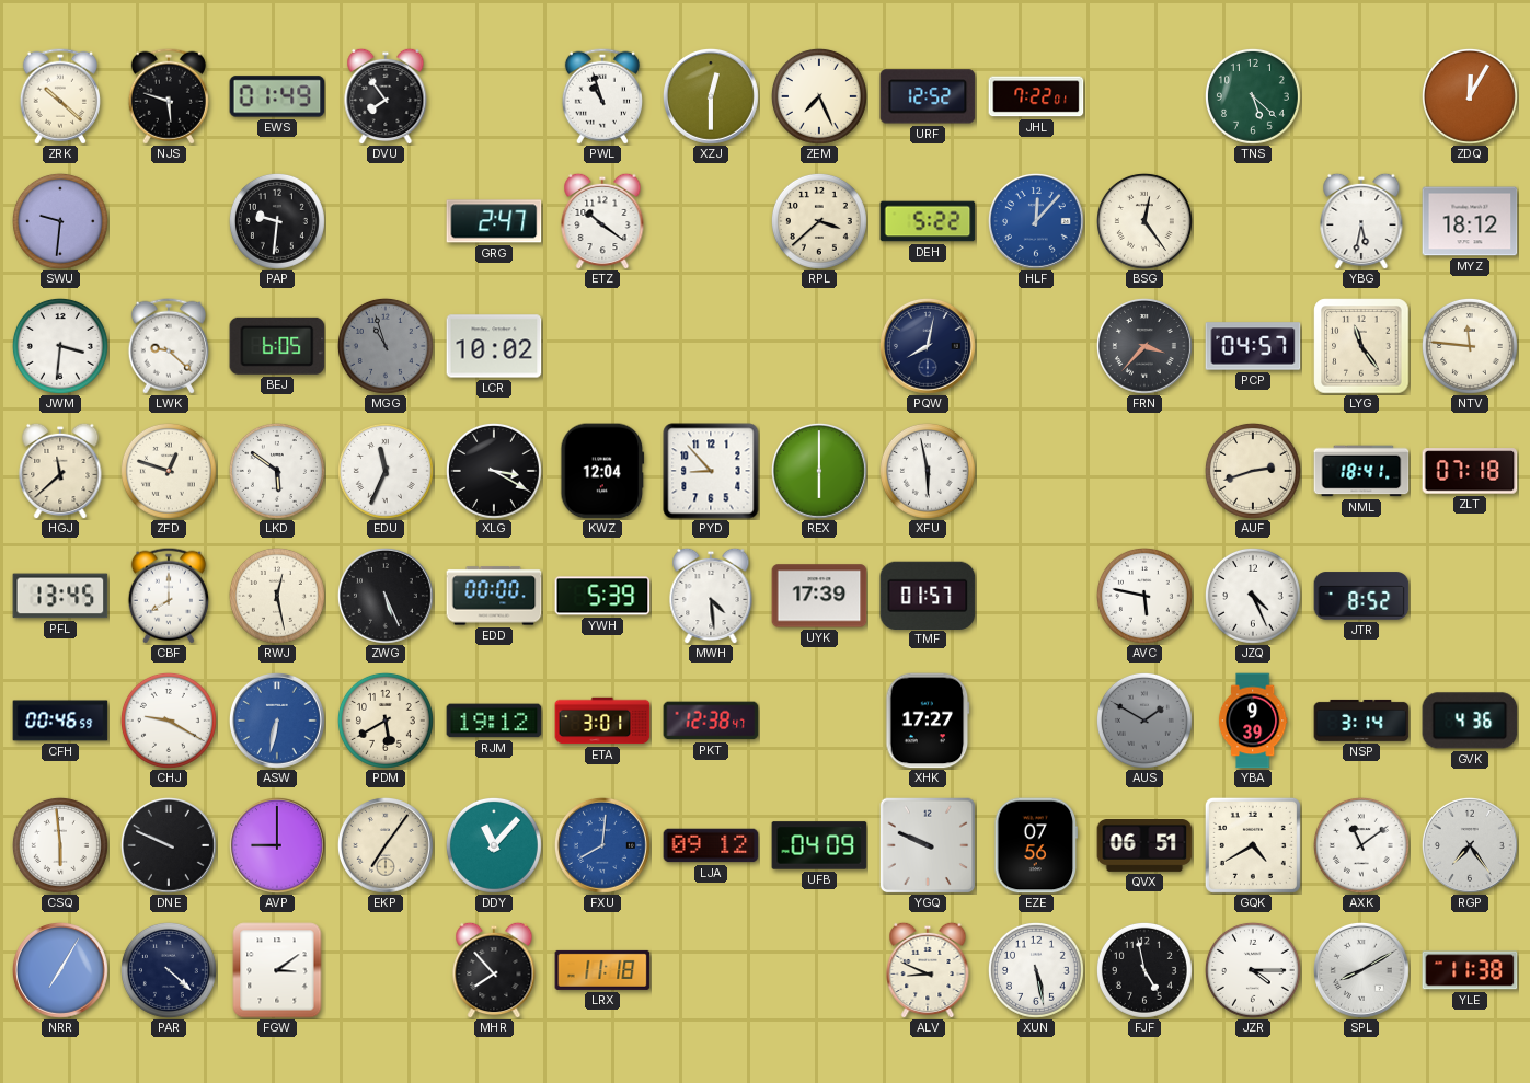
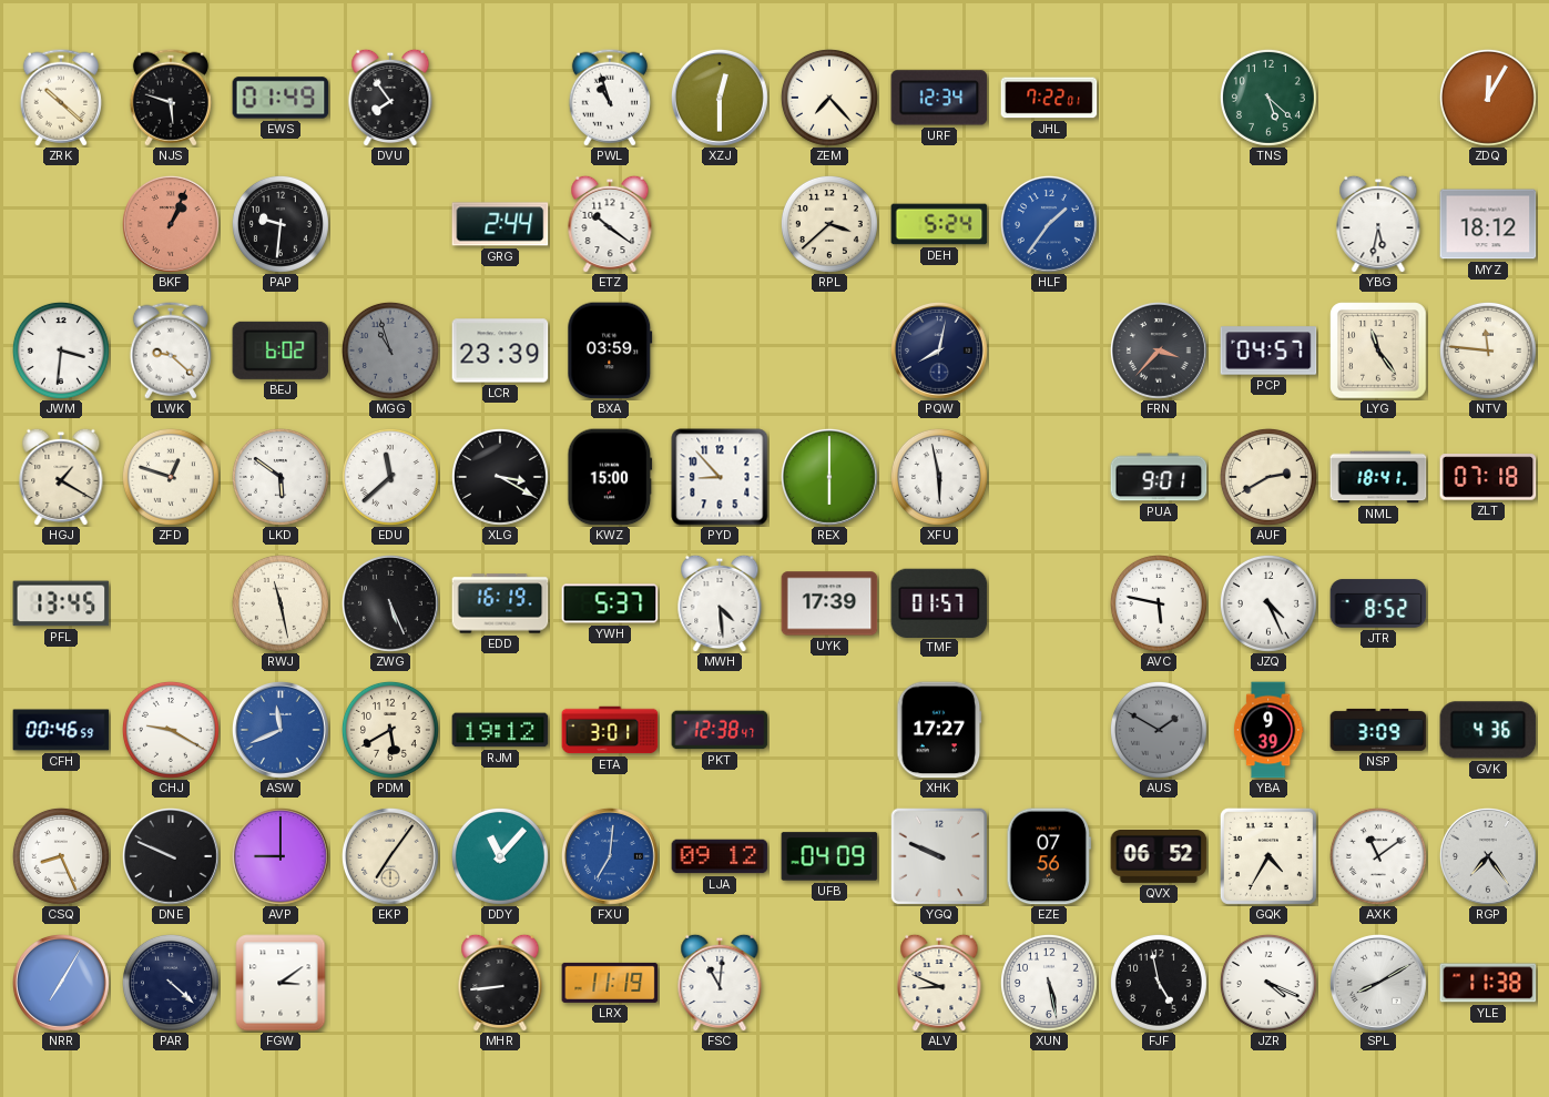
ZEM: 7:26 -> 7:23
URF: 12:52 -> 12:34
SWU: 9:31 -> none
BKF: none -> 1:04
GRG: 2:47 -> 2:44
DEH: 5:22 -> 5:24
HLF: 12:07 -> 1:36
BSG: 12:24 -> none
BEJ: 6:05 -> 6:02
LCR: 10:02 -> 23:39
BXA: none -> 03:59
HGJ: 11:38 -> 1:20
EDU: 11:34 -> 11:38
KWZ: 12:04 -> 15:00
PUA: none -> 9:01
AUF: 2:42 -> 2:40
CBF: 8:00 -> none
RWJ: 12:28 -> 11:28
EDD: 00:00 -> 16:19
YWH: 5:39 -> 5:37
ASW: 6:32 -> 11:41
NSP: 3:14 -> 3:09
CSQ: 5:59 -> 8:26
FXU: 8:01 -> 7:01
QVX: 06:51 -> 06:52
GQK: 4:40 -> 4:35
MHR: 7:53 -> 8:44
LRX: 11:18 -> 11:19
FSC: none -> 11:01
JZR: 4:15 -> 4:19
